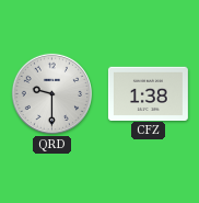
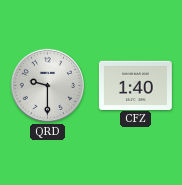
CFZ: 1:38 -> 1:40
